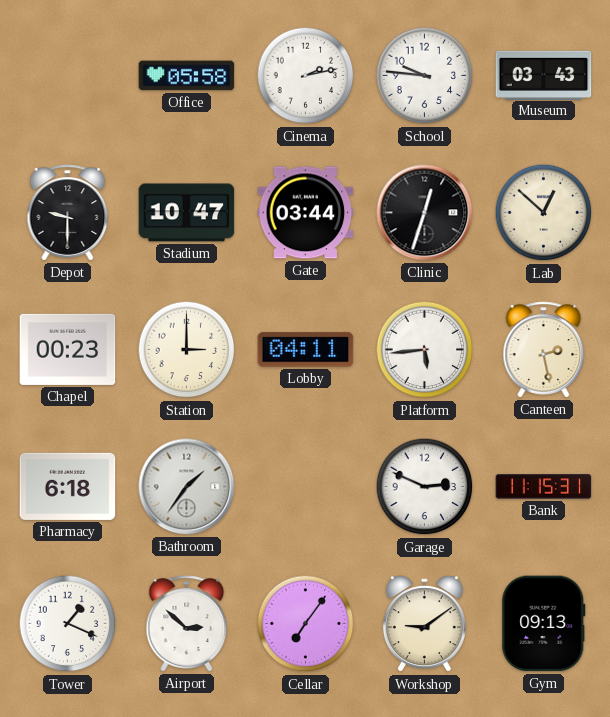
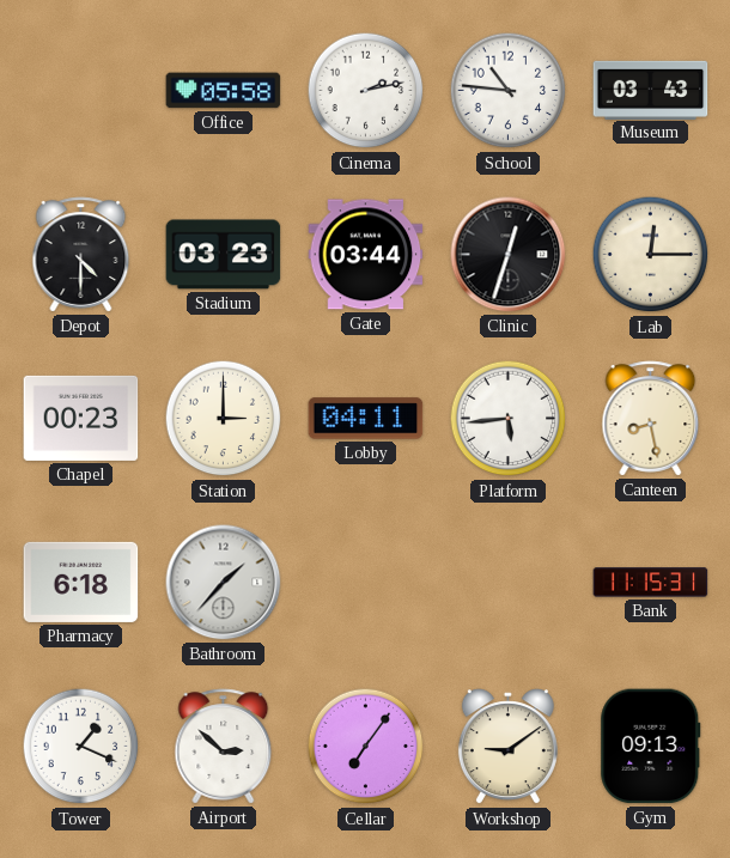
School: 9:46 -> 10:46
Depot: 9:30 -> 4:30
Stadium: 10:47 -> 03:23
Lab: 12:52 -> 12:15
Canteen: 2:28 -> 8:28
Bathroom: 1:36 -> 1:37
Garage: 2:49 -> none
